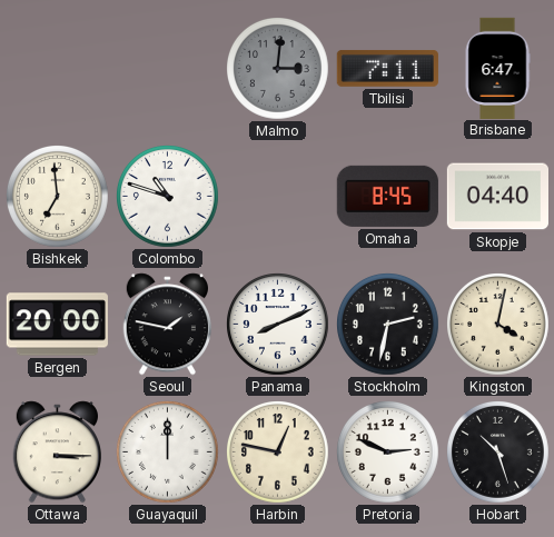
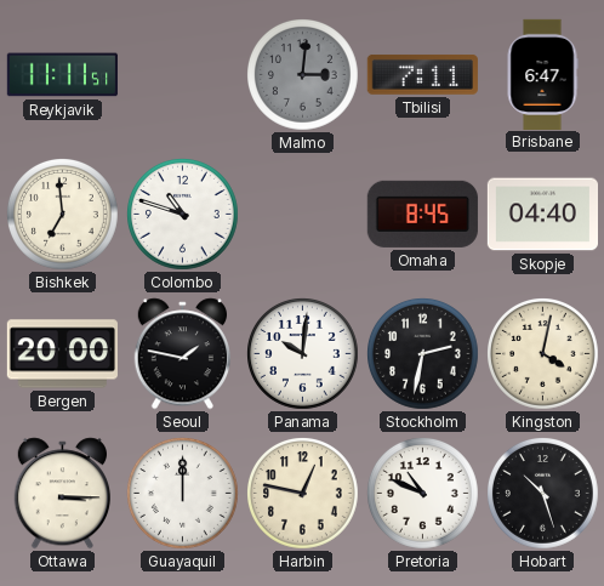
Reykjavik: none -> 11:11
Panama: 8:11 -> 10:01
Pretoria: 2:49 -> 10:49
